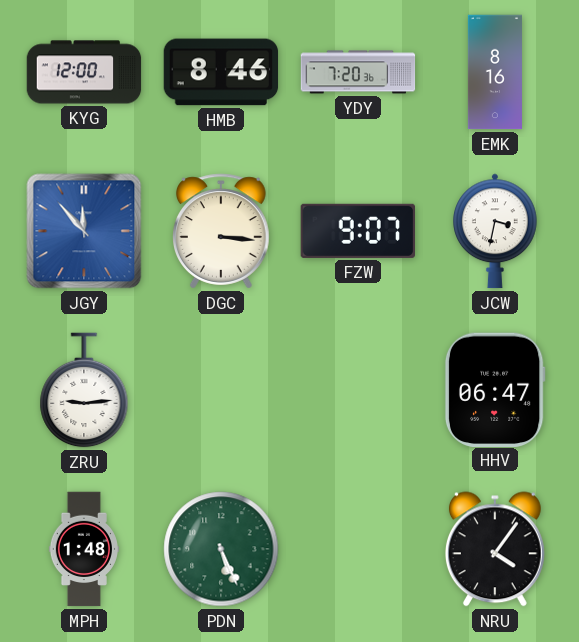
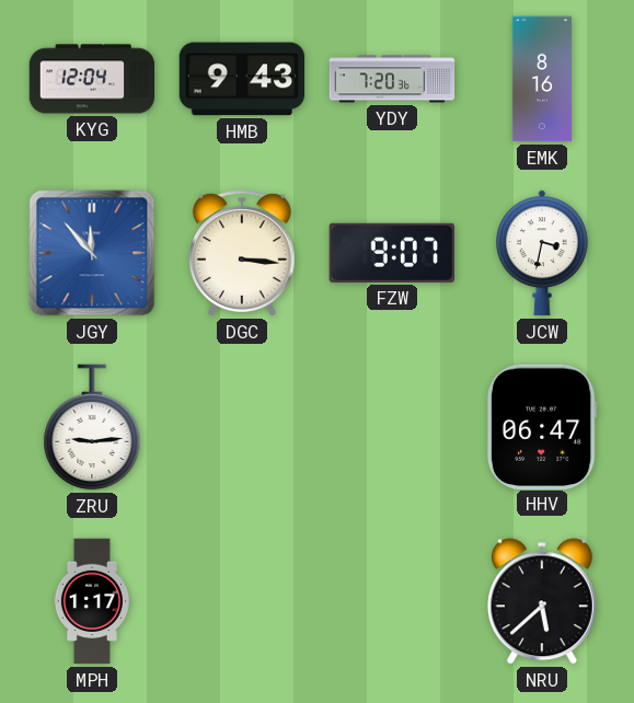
KYG: 12:00 -> 12:04
HMB: 8:46 -> 9:43
MPH: 1:48 -> 1:17
PDN: 5:26 -> none
NRU: 4:06 -> 5:38
